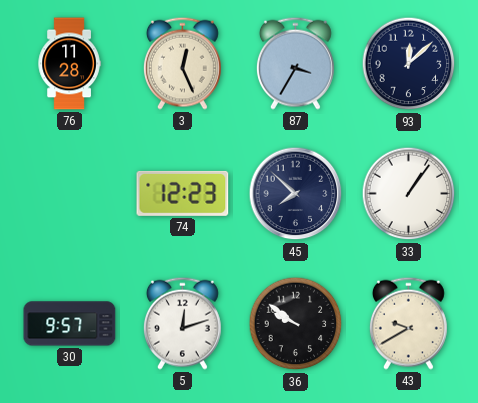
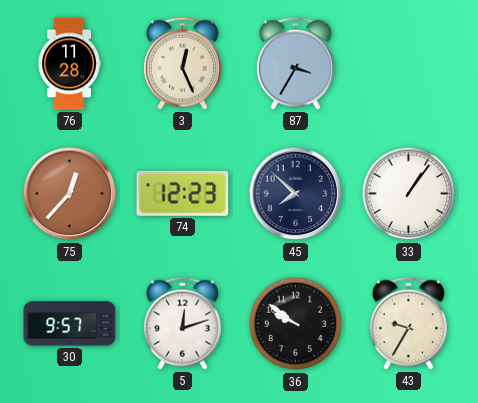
93: 12:08 -> none
75: none -> 12:37
43: 9:40 -> 9:35
